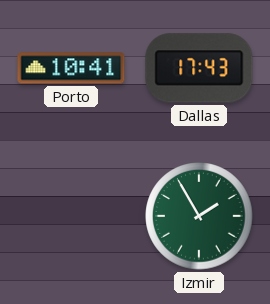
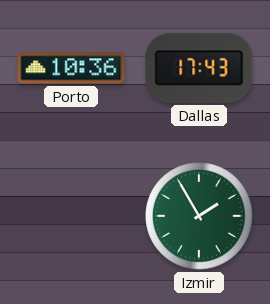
Porto: 10:41 -> 10:36
